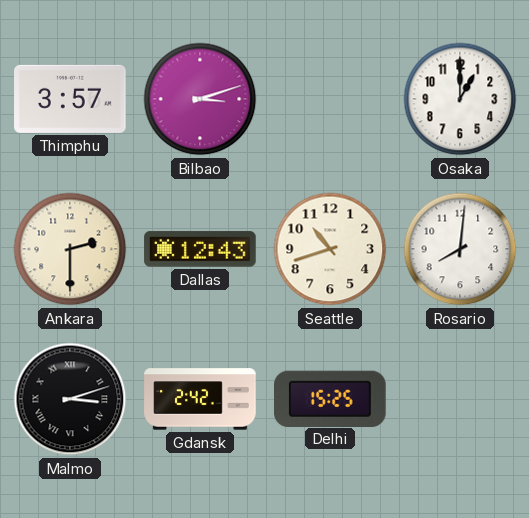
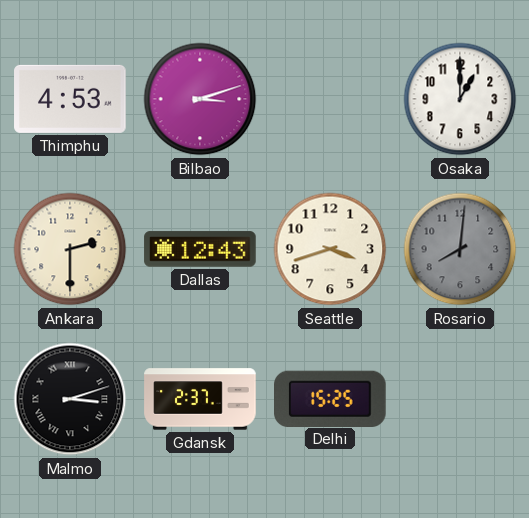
Thimphu: 3:57 -> 4:53
Seattle: 10:42 -> 3:42
Rosario dial: white -> grey
Gdansk: 2:42 -> 2:37
